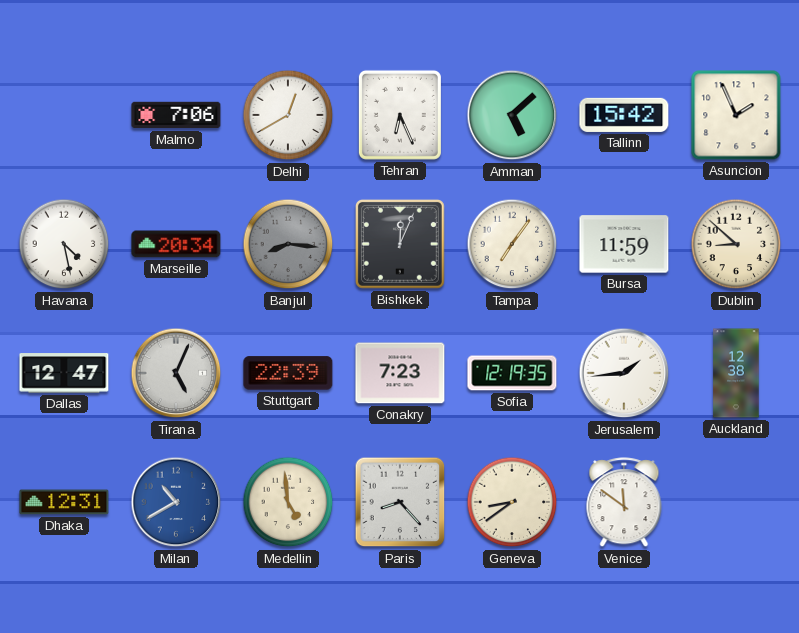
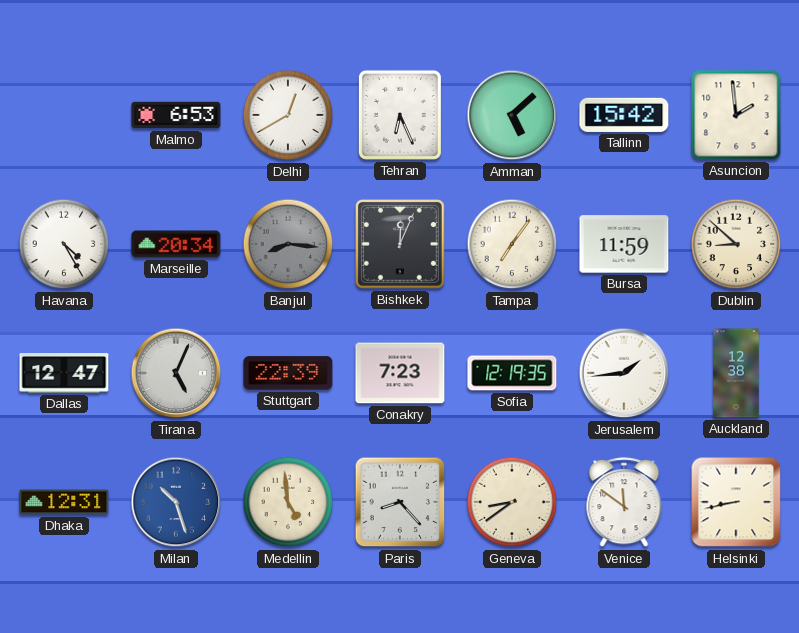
Malmo: 7:06 -> 6:53
Asuncion: 1:56 -> 1:59
Havana: 4:28 -> 4:25
Milan: 10:40 -> 10:27
Helsinki: none -> 8:43
